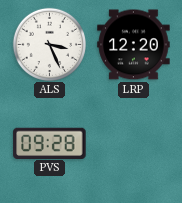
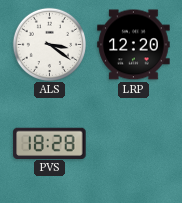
ALS: 3:26 -> 3:21
PVS: 09:28 -> 18:28
